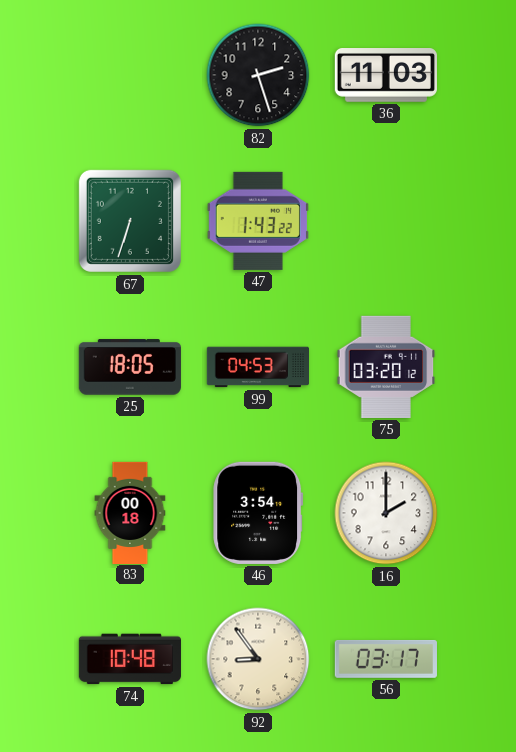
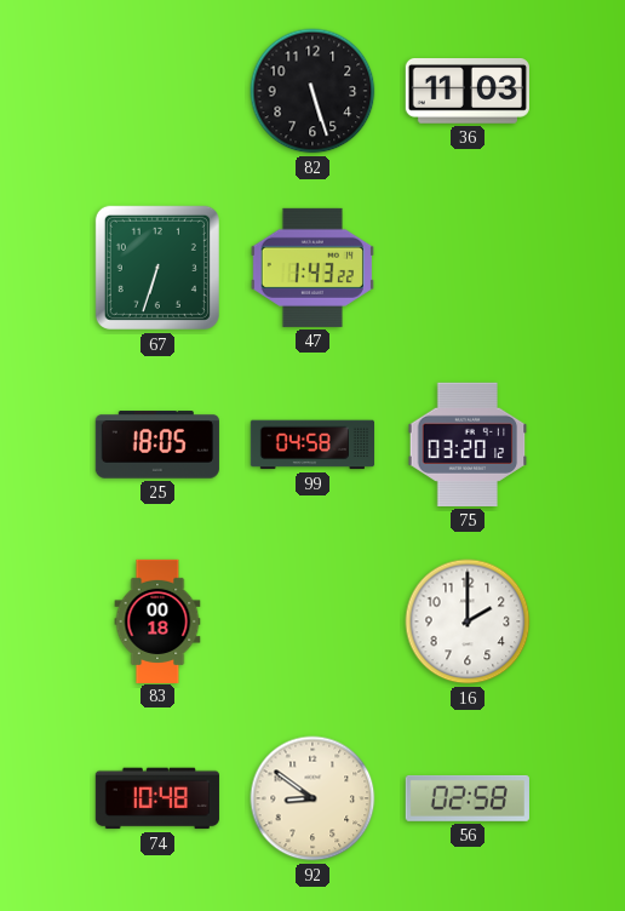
82: 2:27 -> 5:27
99: 04:53 -> 04:58
46: 3:54 -> none
92: 8:54 -> 8:51
56: 03:17 -> 02:58
